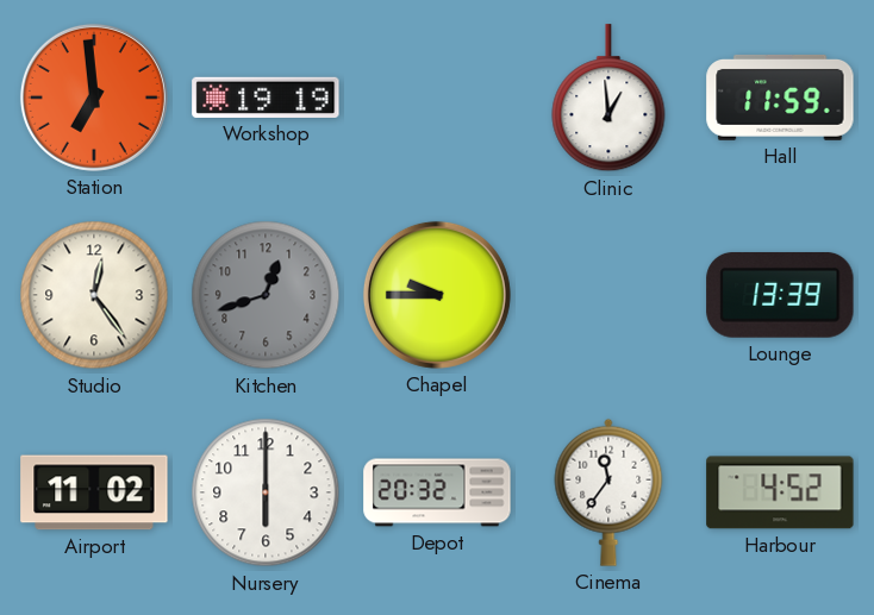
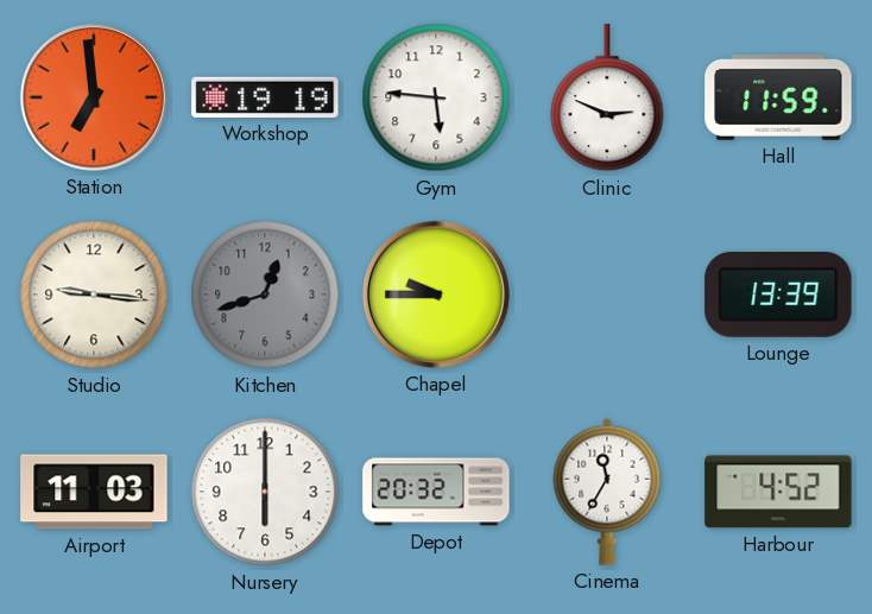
Gym: none -> 5:46
Clinic: 12:59 -> 2:49
Studio: 12:24 -> 9:16
Airport: 11:02 -> 11:03
Cinema: 11:36 -> 11:35
